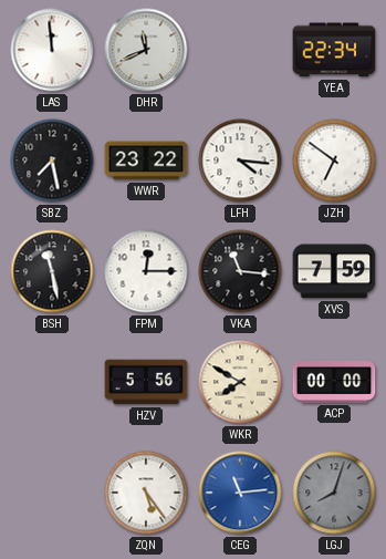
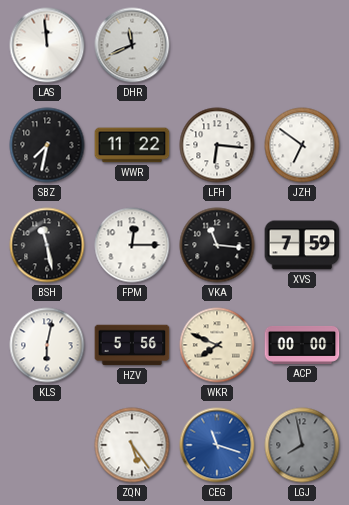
YEA: 22:34 -> none
SBZ: 7:28 -> 7:32
WWR: 23:22 -> 11:22
LFH: 4:16 -> 6:16
KLS: none -> 6:02
WKR: 7:50 -> 7:49
CEG: 11:14 -> 11:18
LGJ: 8:03 -> 7:58
